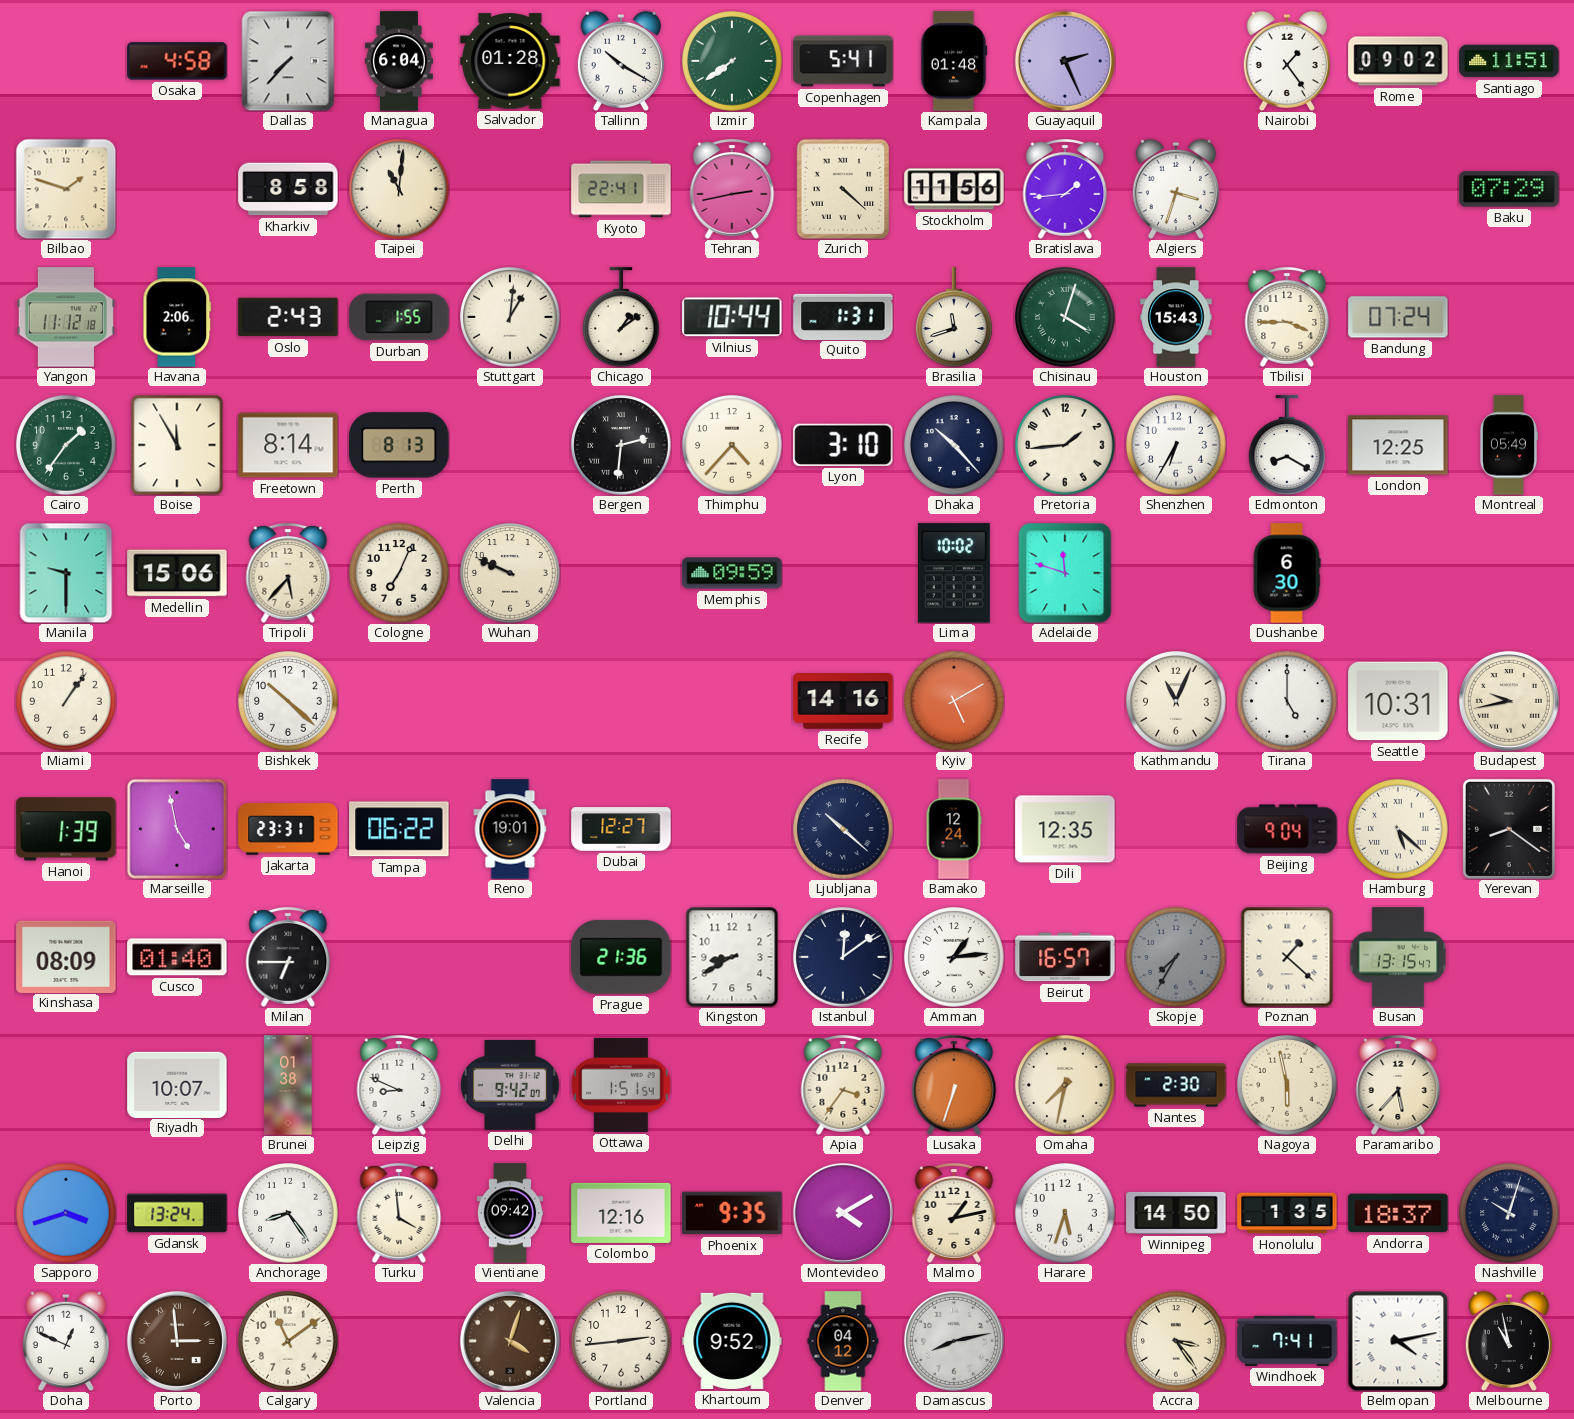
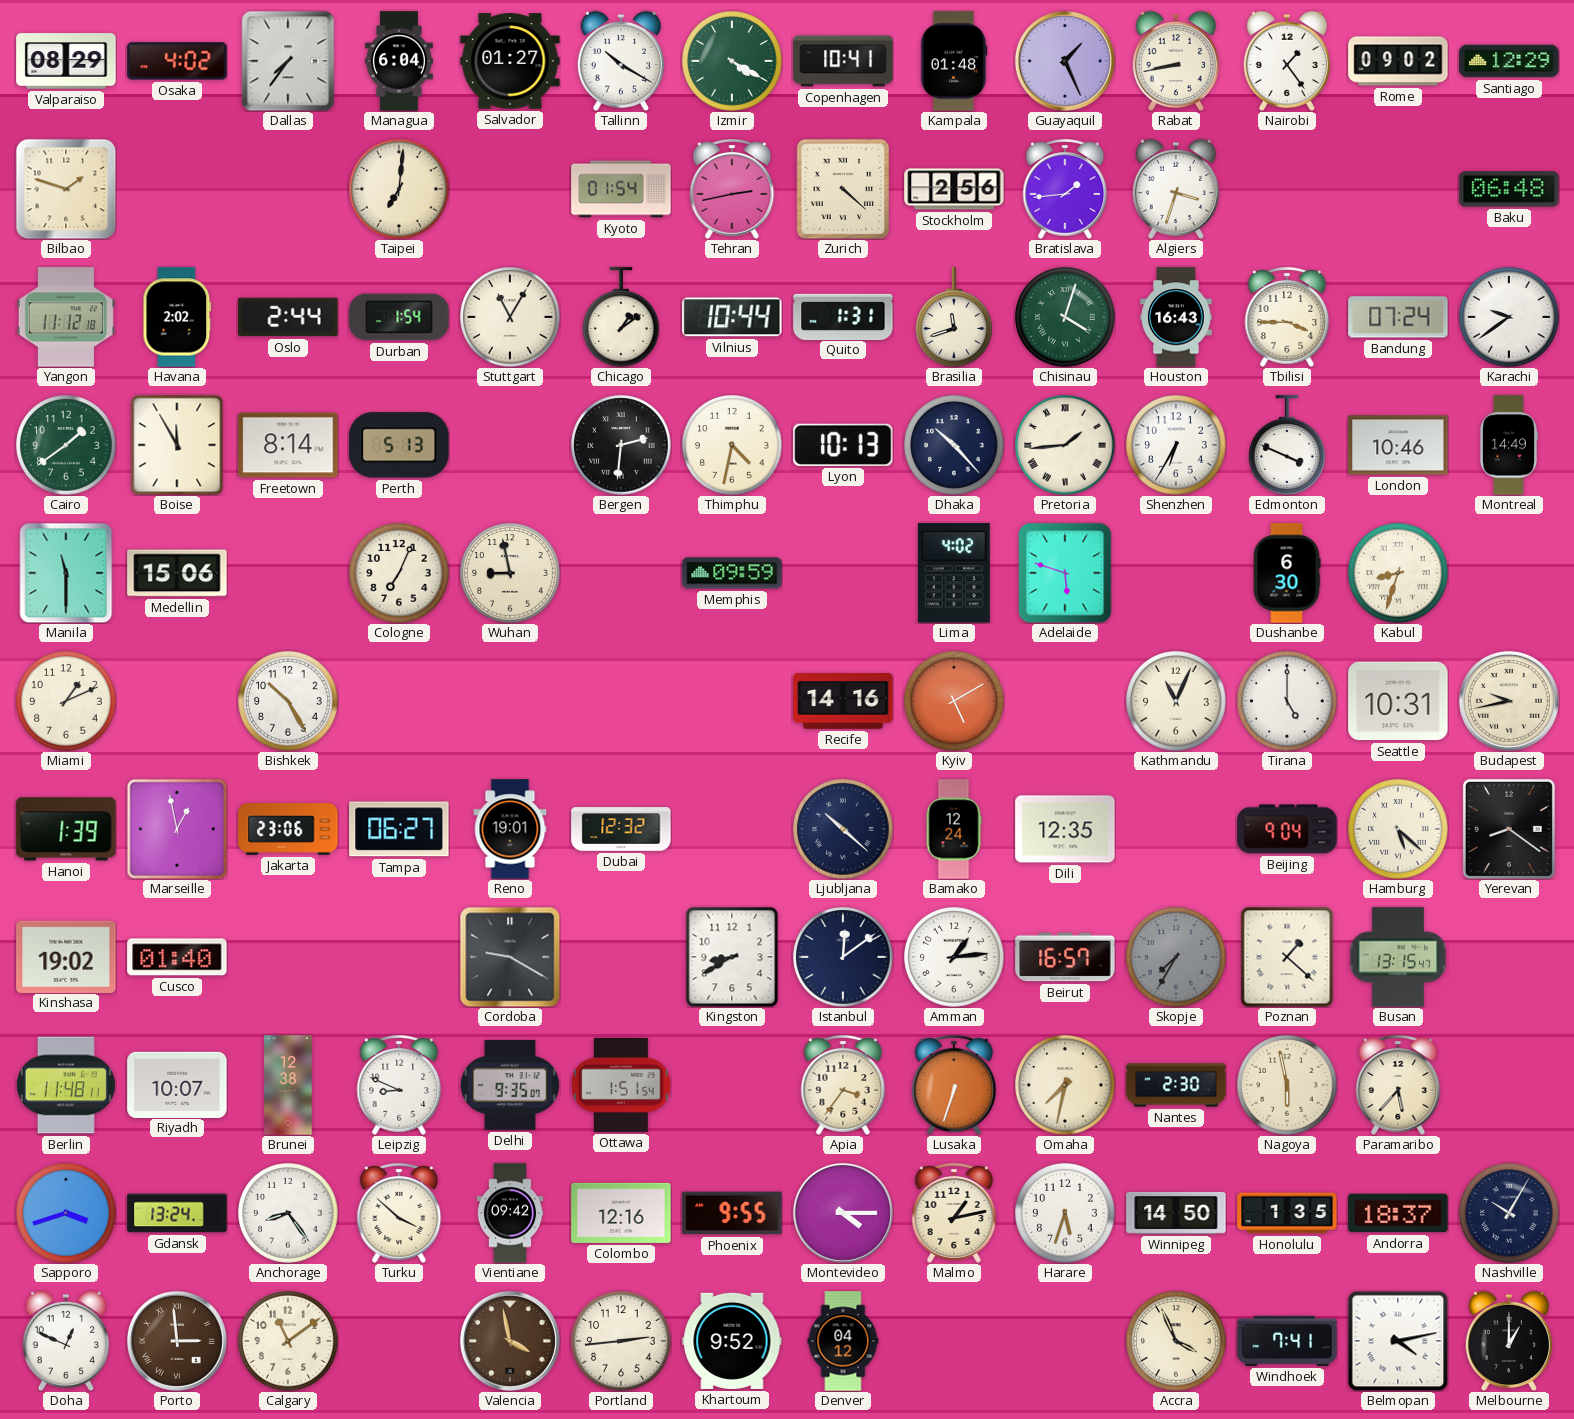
Valparaiso: none -> 08:29
Osaka: 4:58 -> 4:02
Dallas: 7:37 -> 7:36
Salvador: 01:28 -> 01:27
Izmir: 7:39 -> 4:20
Copenhagen: 5:41 -> 10:41
Guayaquil: 2:26 -> 1:26
Rabat: none -> 8:43
Santiago: 11:51 -> 12:29
Kharkiv: 8:58 -> none
Taipei: 11:01 -> 7:01
Kyoto: 22:41 -> 01:54
Stockholm: 11:56 -> 2:56
Baku: 07:29 -> 06:48
Havana: 2:06 -> 2:02
Oslo: 2:43 -> 2:44
Durban: 1:55 -> 1:54
Stuttgart: 1:01 -> 11:05
Houston: 15:43 -> 16:43
Karachi: none -> 9:39
Cairo: 1:36 -> 1:39
Perth: 8:13 -> 5:13
Thimphu: 4:37 -> 4:32
Lyon: 3:10 -> 10:13
Pretoria numerals: Arabic -> Roman
Edmonton: 8:20 -> 3:49
London: 12:25 -> 10:46
Montreal: 05:49 -> 14:49
Manila: 9:30 -> 11:30
Tripoli: 5:37 -> none
Wuhan: 9:49 -> 8:58
Lima: 10:02 -> 4:02
Adelaide: 11:48 -> 5:48
Kabul: none -> 8:33
Miami: 1:06 -> 1:11
Bishkek: 10:22 -> 10:25
Marseille: 4:58 -> 12:58
Jakarta: 23:31 -> 23:06
Tampa: 06:22 -> 06:27
Dubai: 12:27 -> 12:32
Kinshasa: 08:09 -> 19:02
Milan: 6:45 -> none
Cordoba: none -> 9:20
Prague: 21:36 -> none
Berlin: none -> 11:48
Brunei: 01:38 -> 12:38
Delhi: 9:42 -> 9:35
Turku: 3:59 -> 3:52
Phoenix: 9:35 -> 9:55
Montevideo: 4:10 -> 4:15
Nashville: 10:03 -> 10:05
Valencia: 4:03 -> 3:58
Damascus: 8:13 -> none
Accra: 3:24 -> 3:56
Melbourne: 10:58 -> 1:00
